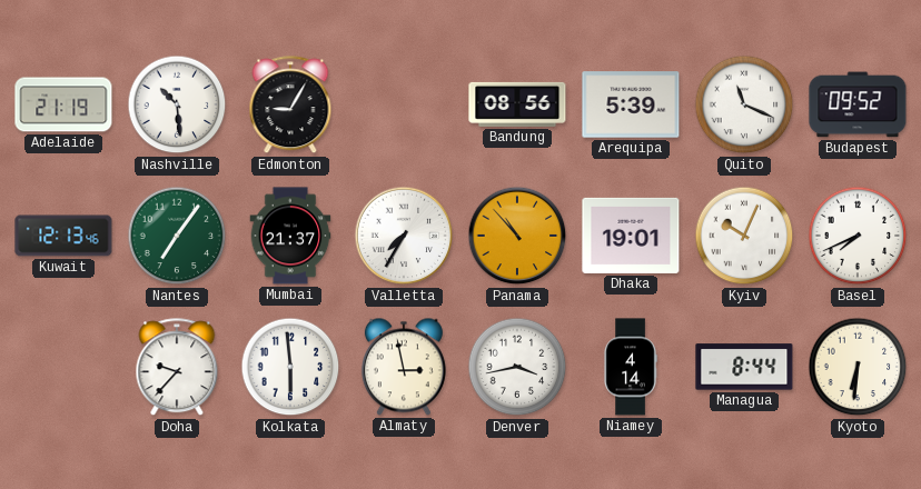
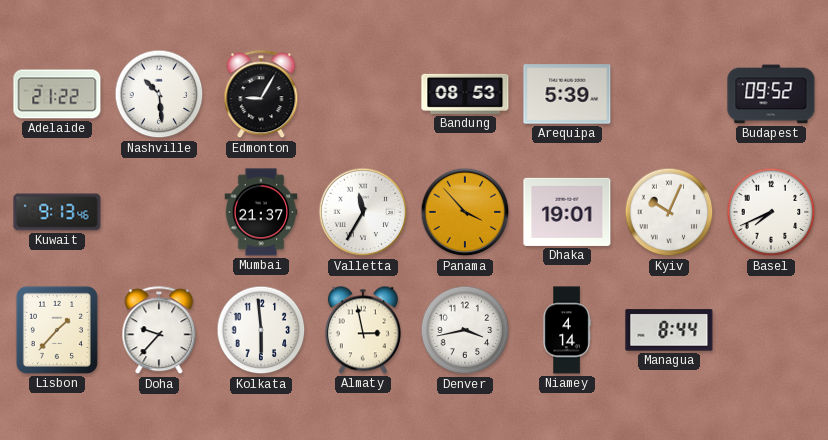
Adelaide: 21:19 -> 21:22
Bandung: 08:56 -> 08:53
Quito: 11:19 -> none
Kuwait: 12:13 -> 9:13
Nantes: 7:06 -> none
Valletta: 7:35 -> 11:35
Panama: 10:53 -> 3:53
Lisbon: none -> 1:37
Kyoto: 6:31 -> none
